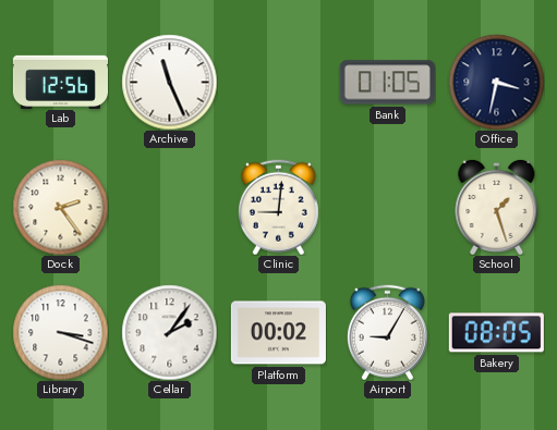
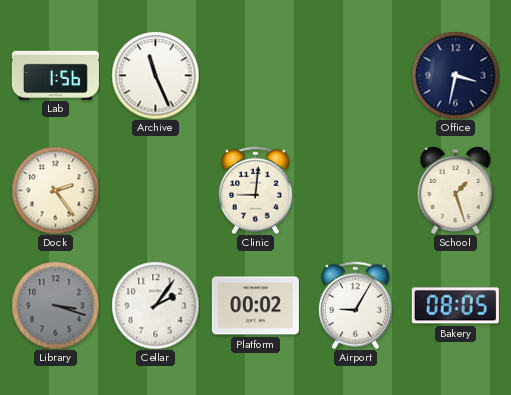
Lab: 12:56 -> 1:56
Bank: 01:05 -> none
Library dial: white -> grey
